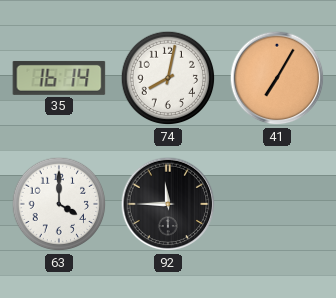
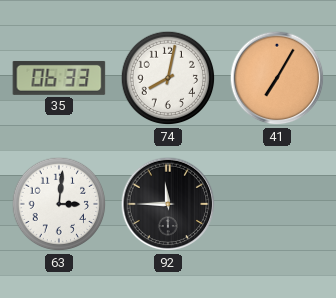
35: 16:14 -> 06:33
63: 4:00 -> 3:01
